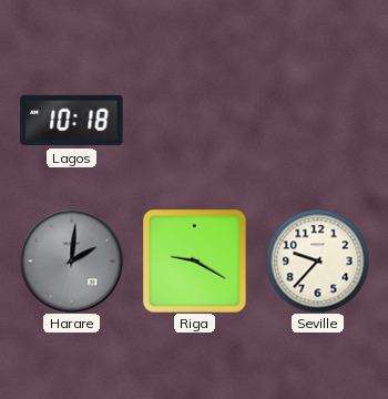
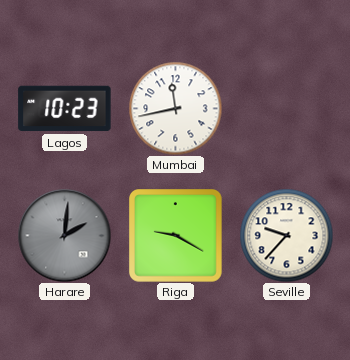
Lagos: 10:18 -> 10:23
Mumbai: none -> 11:43
